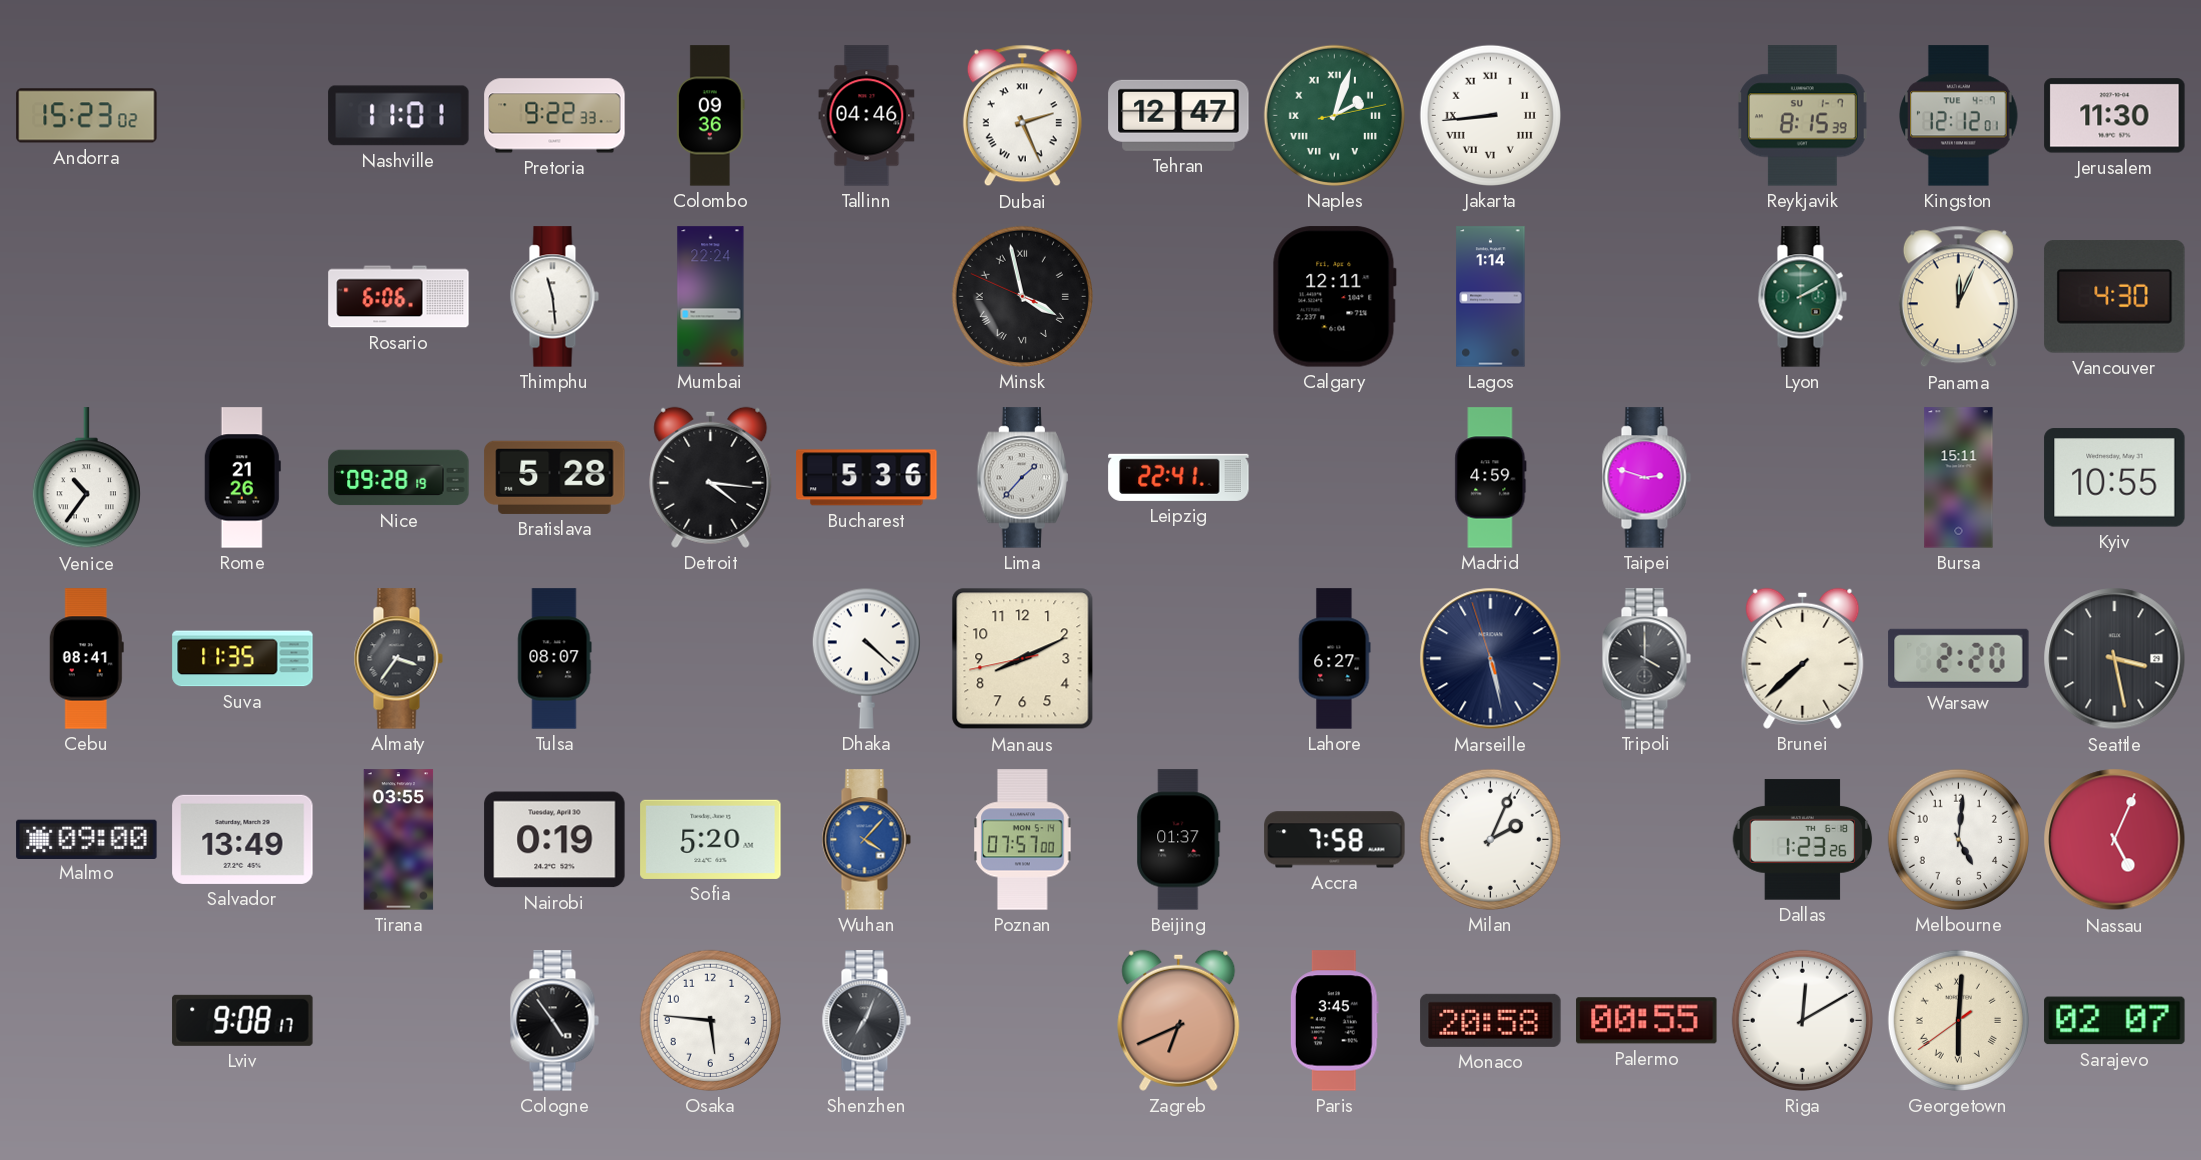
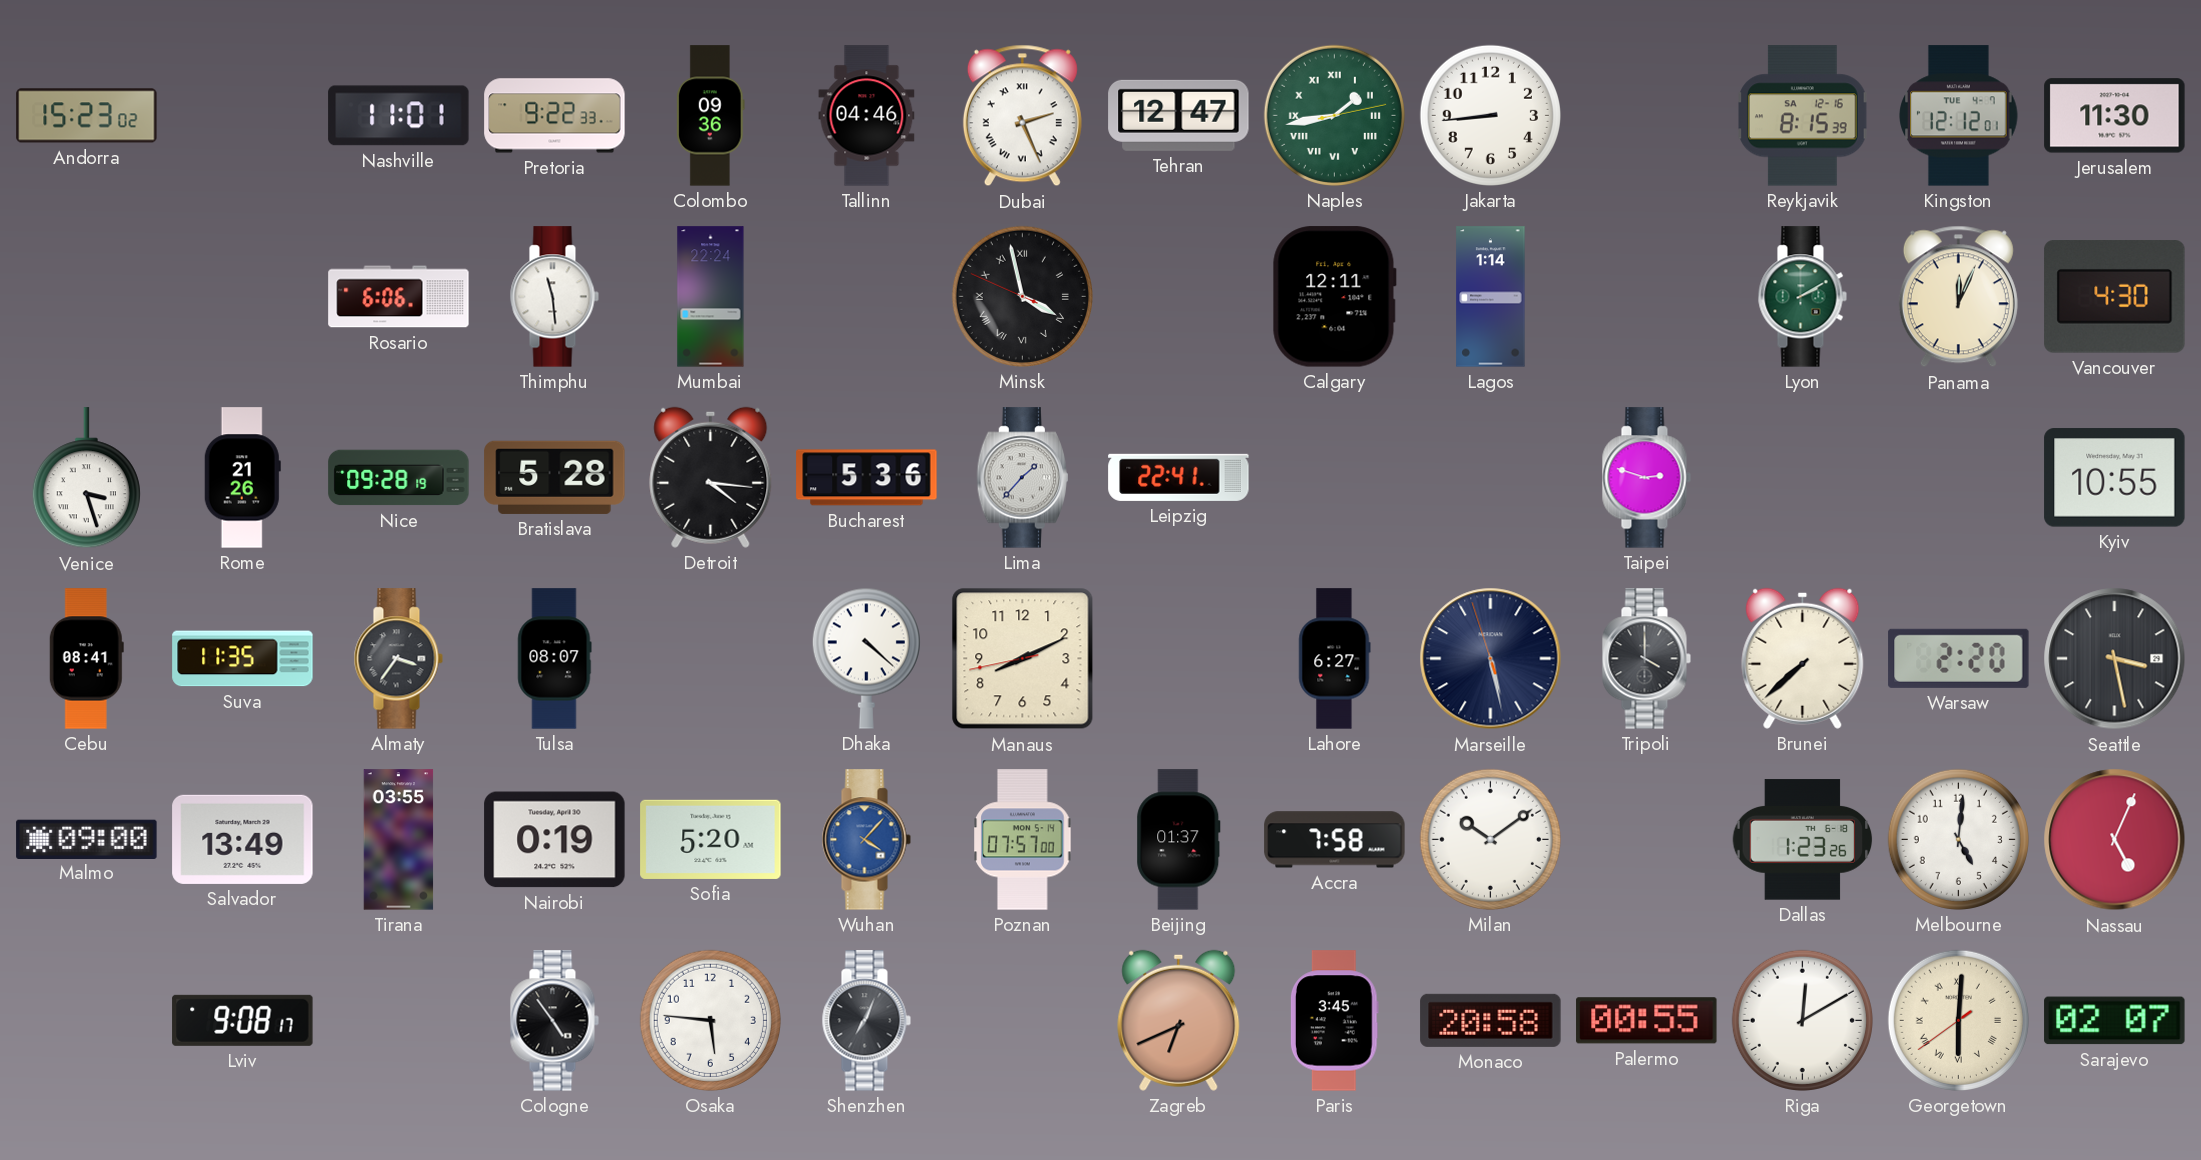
Naples: 2:03 -> 1:43
Jakarta numerals: Roman -> Arabic
Reykjavik date: SU 1-7 -> SA 12-16
Venice: 10:36 -> 3:27
Madrid: 4:59 -> none
Bursa: 15:11 -> none
Milan: 2:04 -> 10:09
